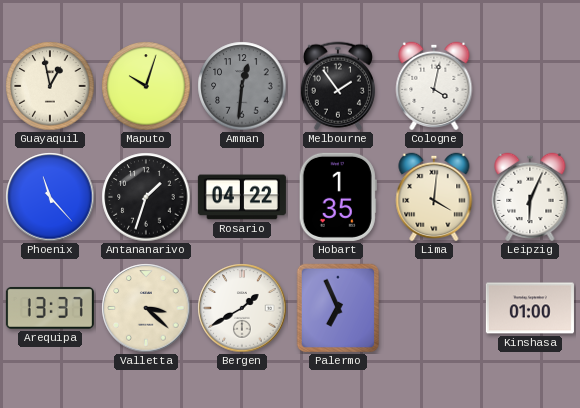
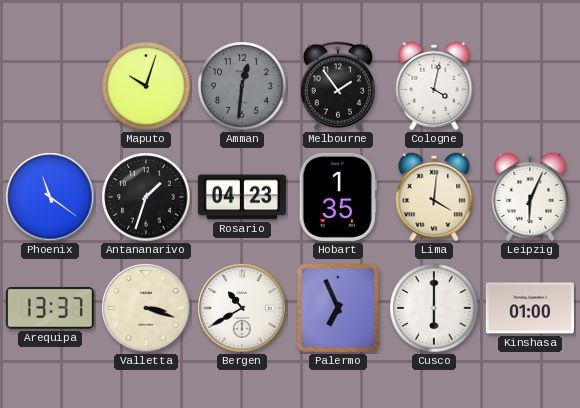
Guayaquil: 12:58 -> none
Phoenix: 11:23 -> 11:21
Rosario: 04:22 -> 04:23
Valletta: 3:22 -> 3:18
Bergen: 1:40 -> 10:40
Cusco: none -> 6:00
